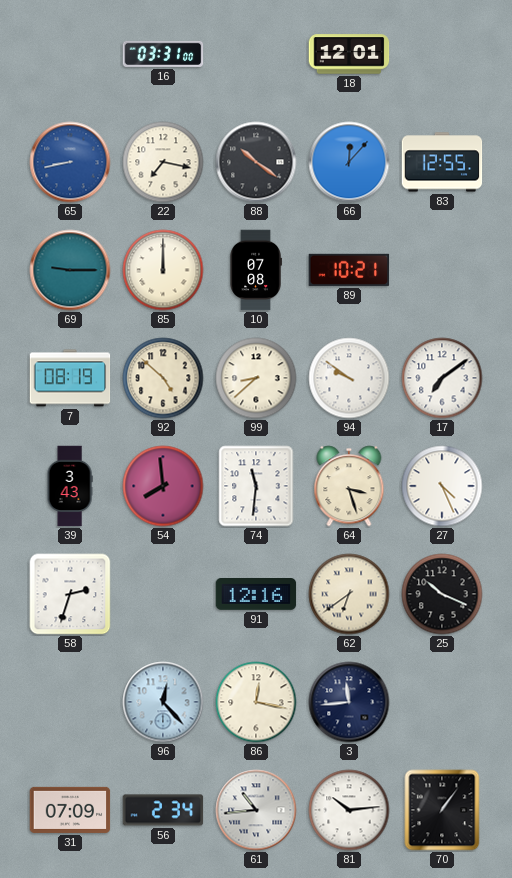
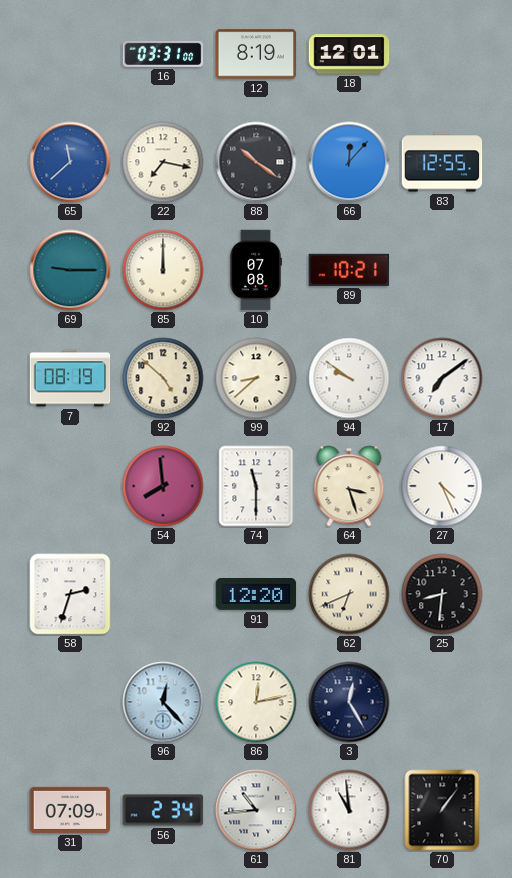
12: none -> 8:19
65: 8:43 -> 11:38
39: 3:43 -> none
74: 11:31 -> 11:30
91: 12:16 -> 12:20
62: 6:39 -> 6:41
25: 10:19 -> 8:31
86: 12:17 -> 12:13
3: 11:44 -> 12:25
81: 10:14 -> 10:59
